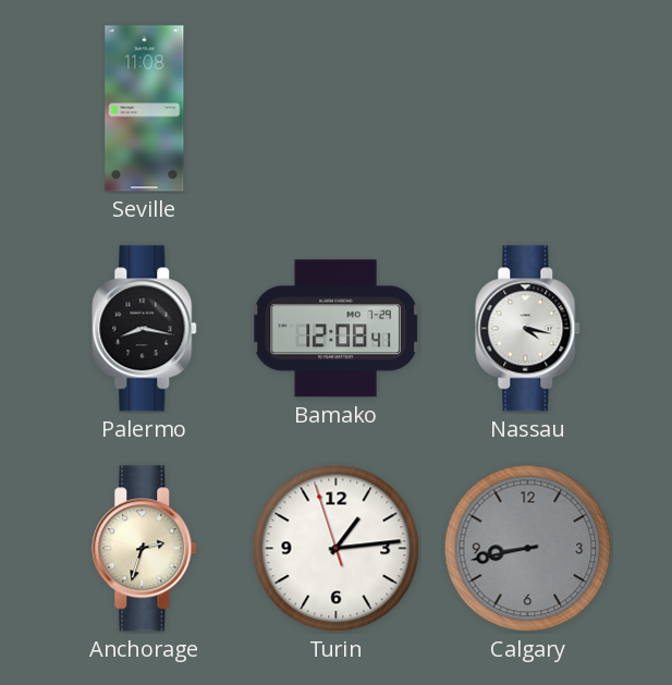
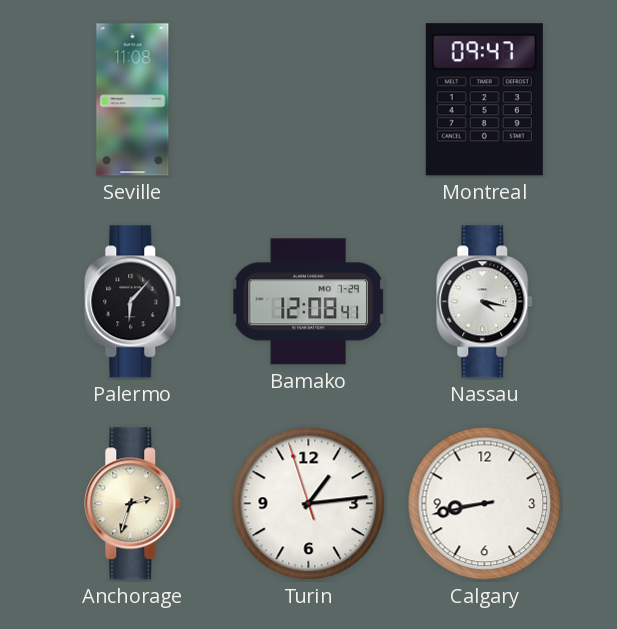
Montreal: none -> 09:47
Palermo: 8:17 -> 6:07
Calgary dial: grey -> white
